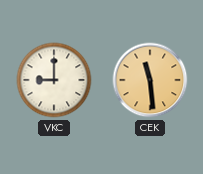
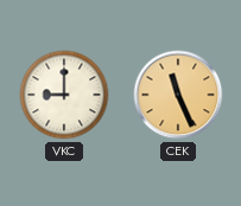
CEK: 11:29 -> 11:26
